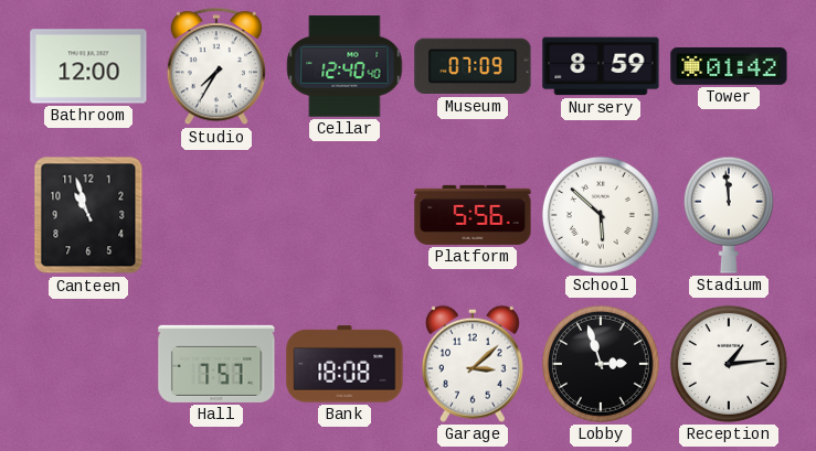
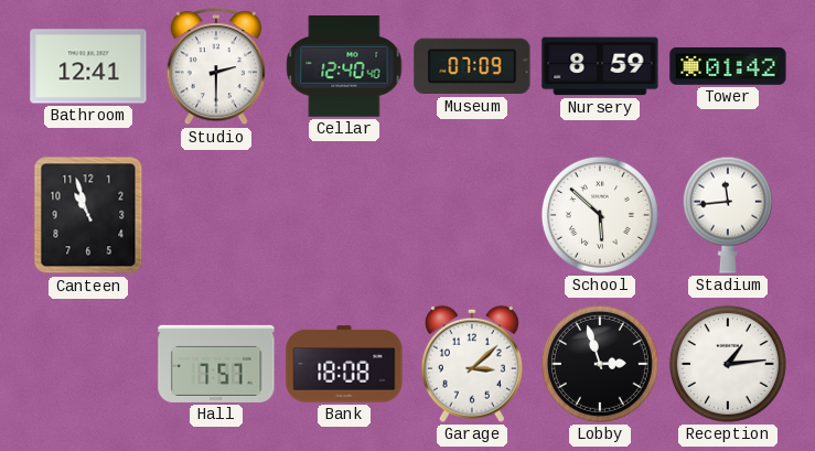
Bathroom: 12:00 -> 12:41
Studio: 7:35 -> 2:30
Platform: 5:56 -> none
Stadium: 11:59 -> 11:44
